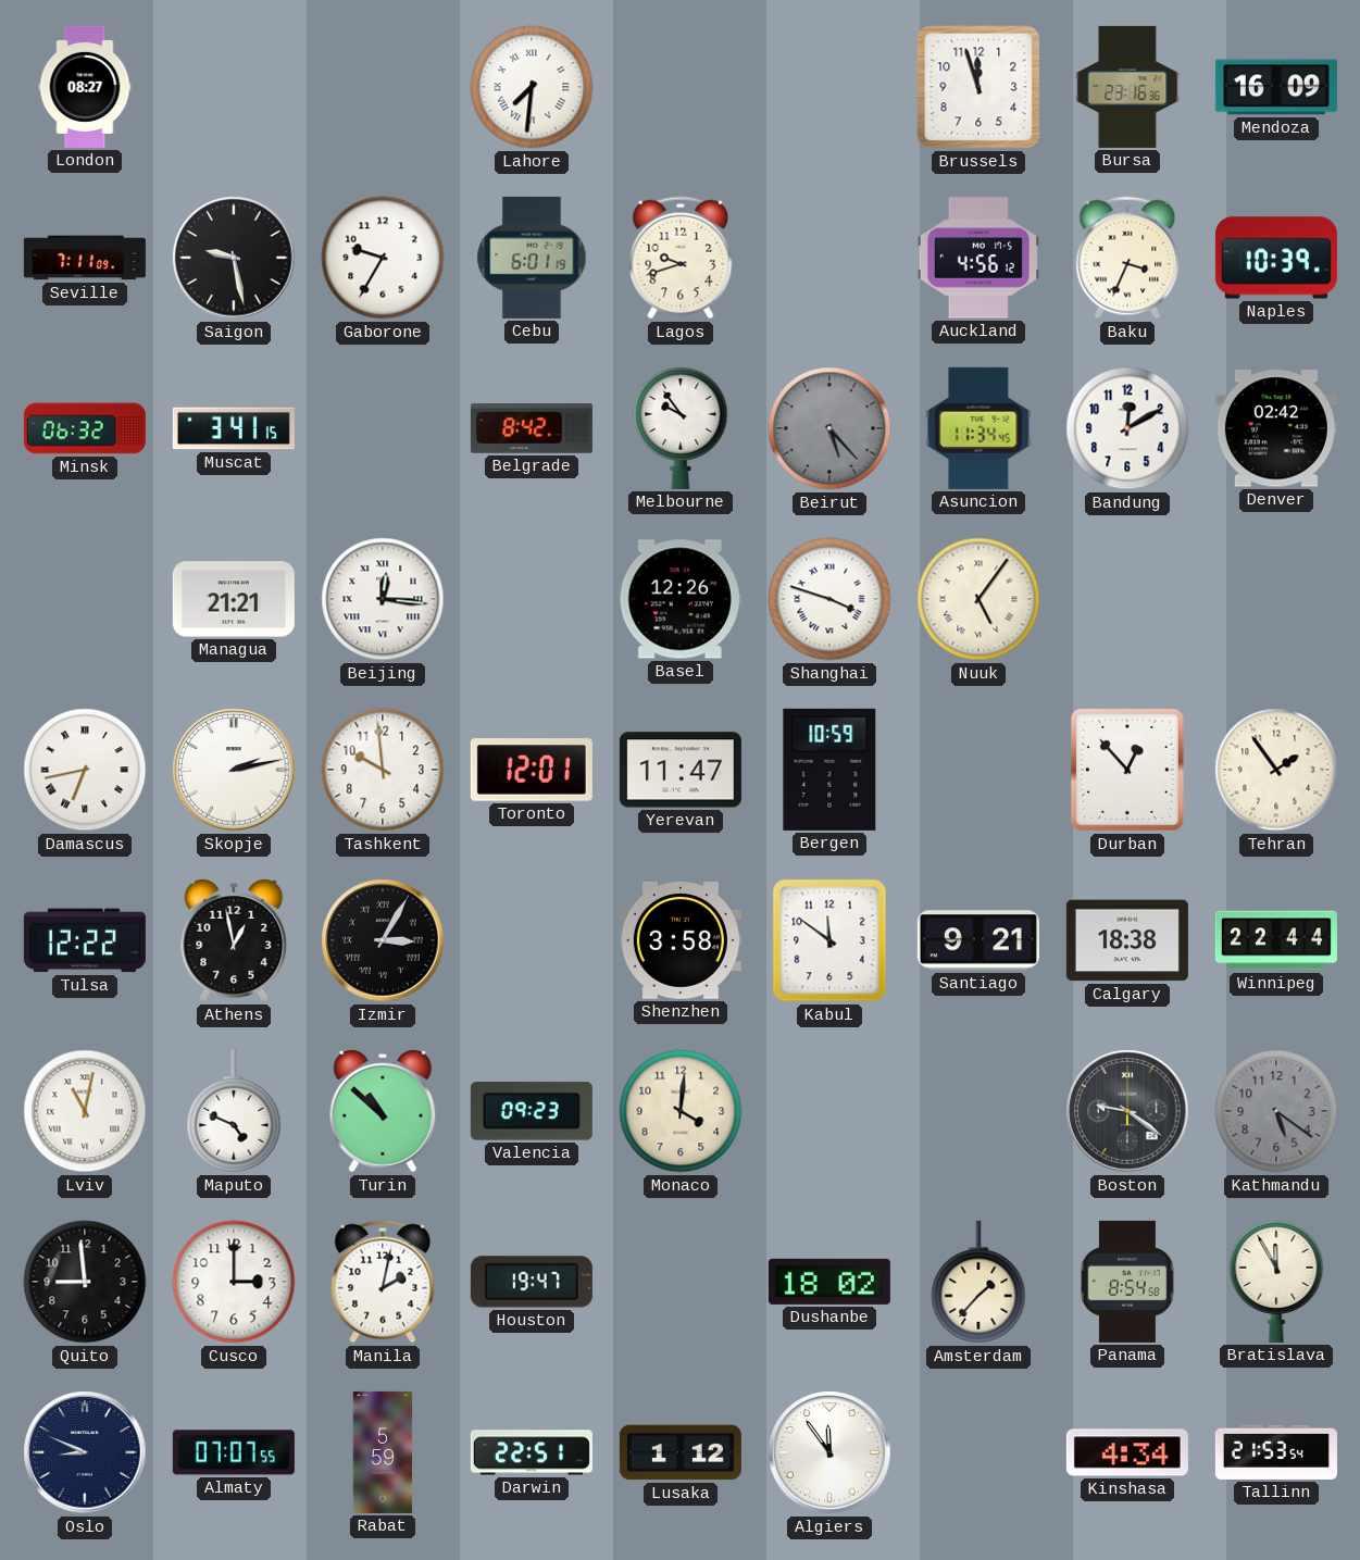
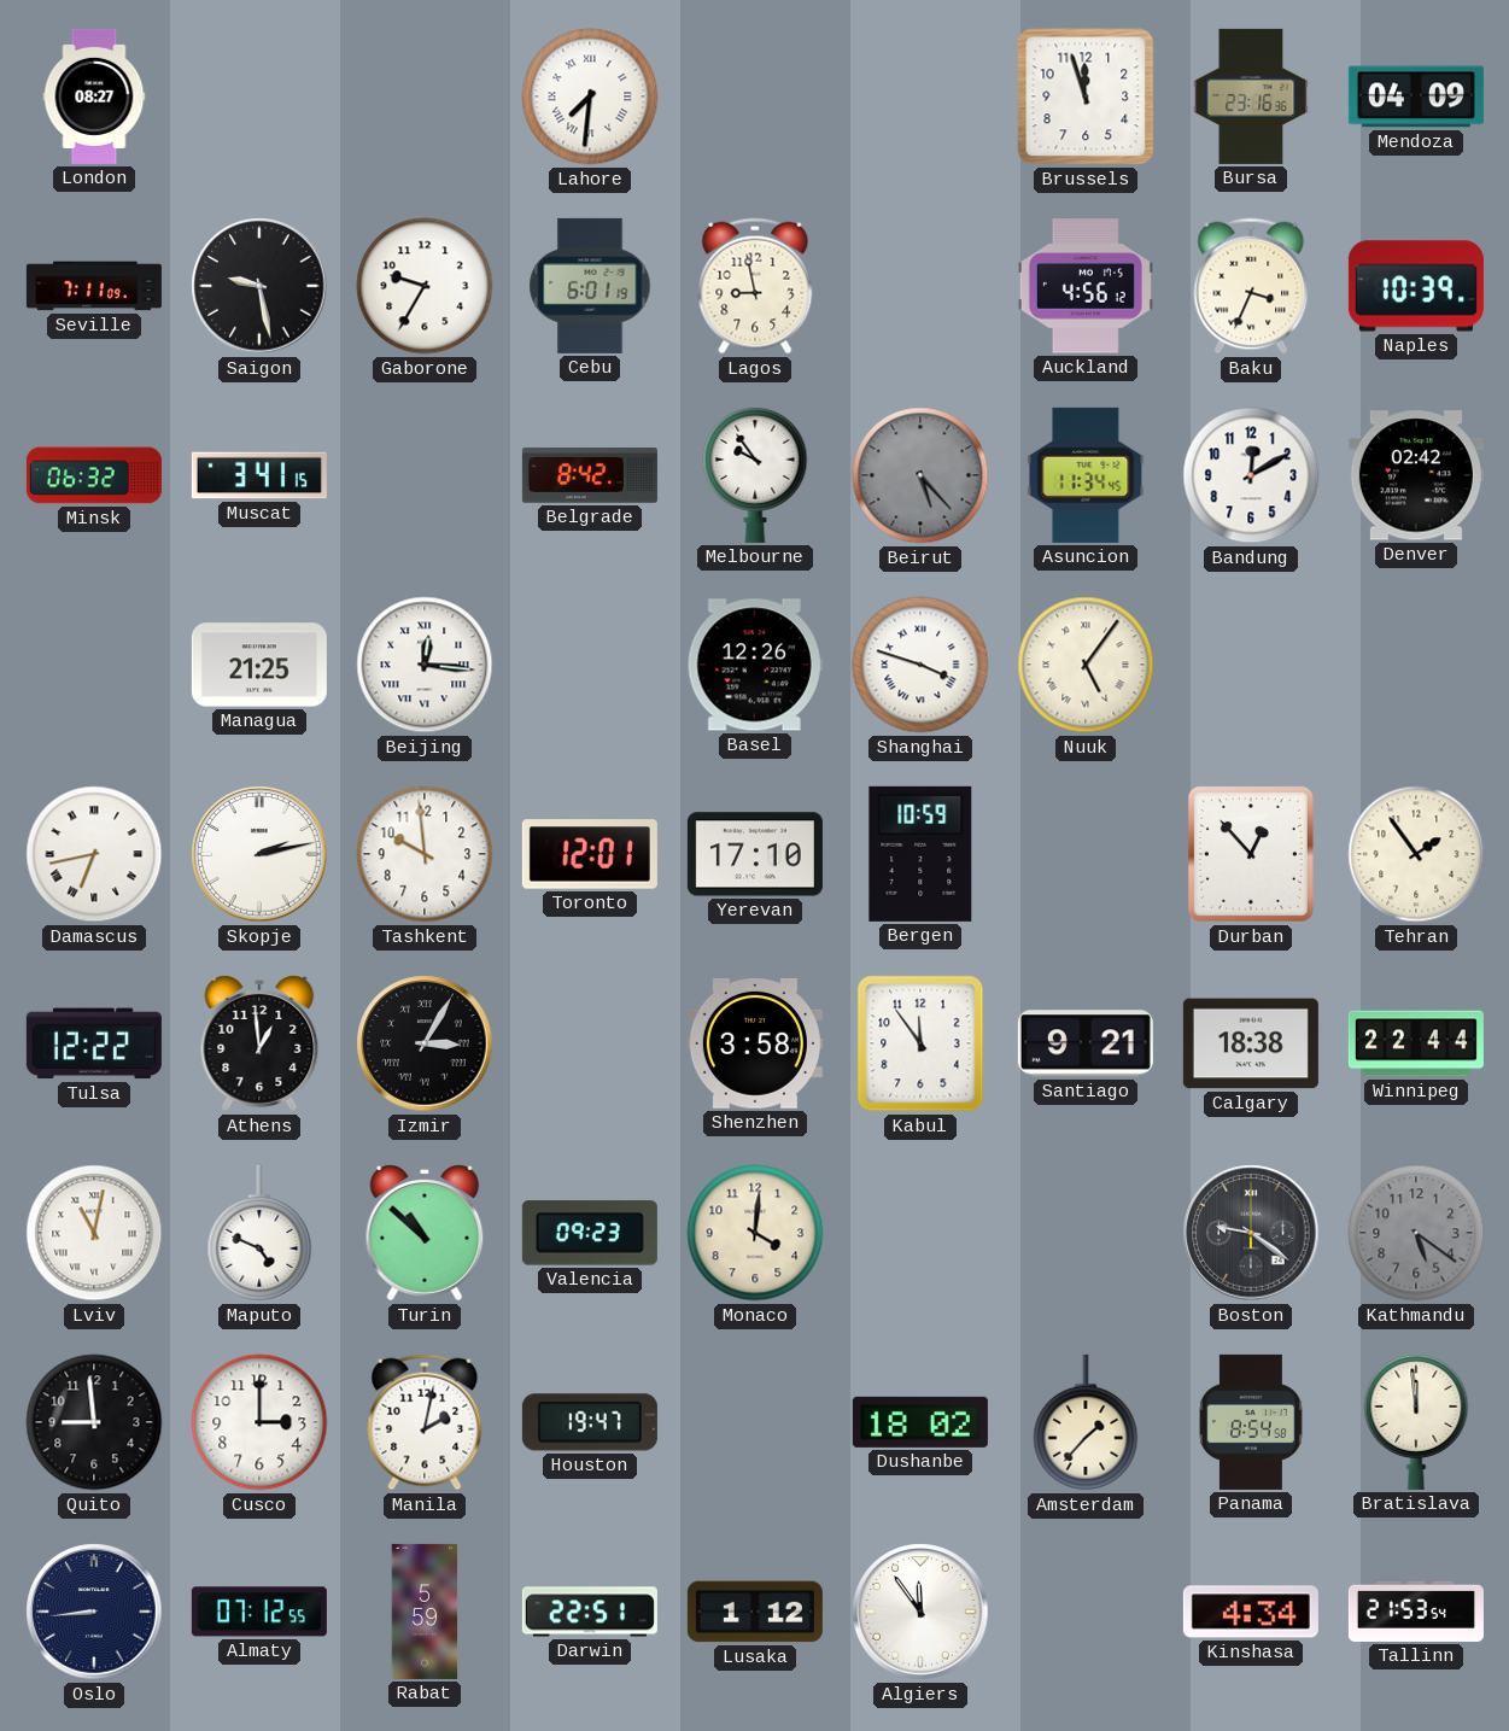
Mendoza: 16:09 -> 04:09
Lagos: 9:42 -> 8:58
Managua: 21:21 -> 21:25
Yerevan: 11:47 -> 17:10
Athens: 12:58 -> 12:59
Kabul: 11:51 -> 11:54
Bratislava: 11:55 -> 11:59
Oslo: 8:49 -> 8:44
Almaty: 07:07 -> 07:12
